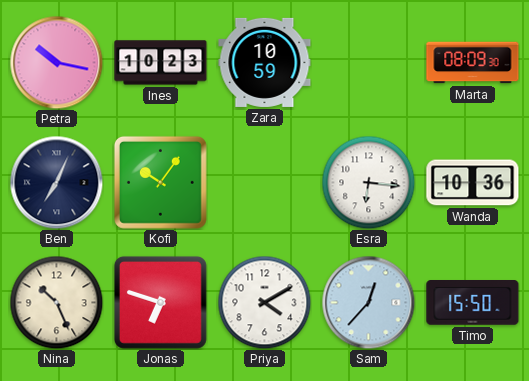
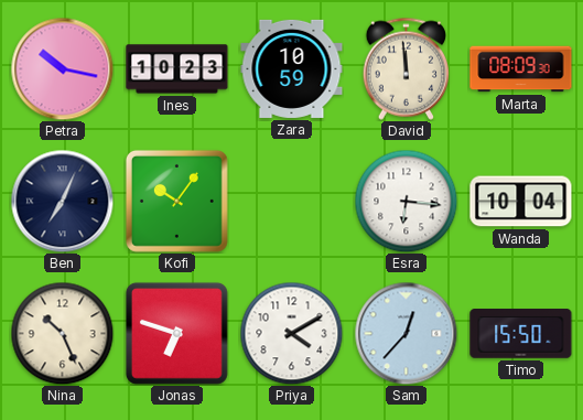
David: none -> 11:59
Wanda: 10:36 -> 10:04
